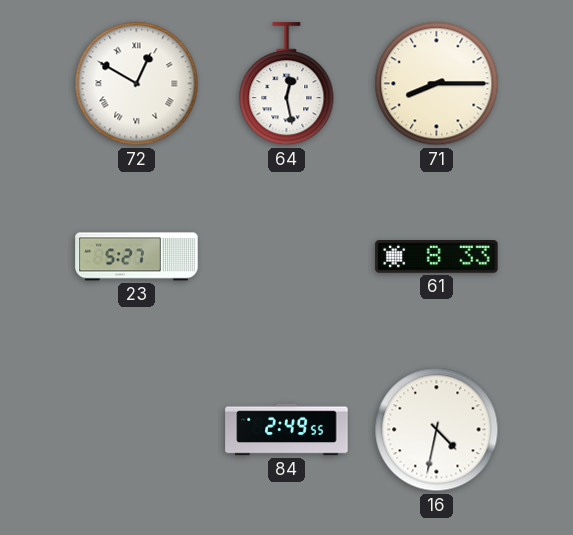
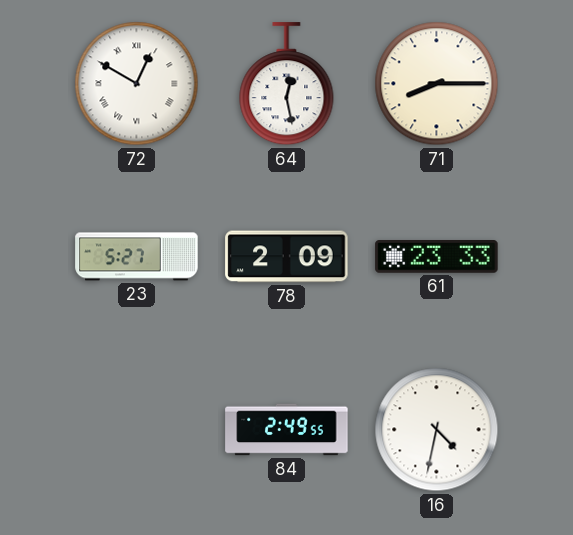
78: none -> 2:09
61: 8:33 -> 23:33
